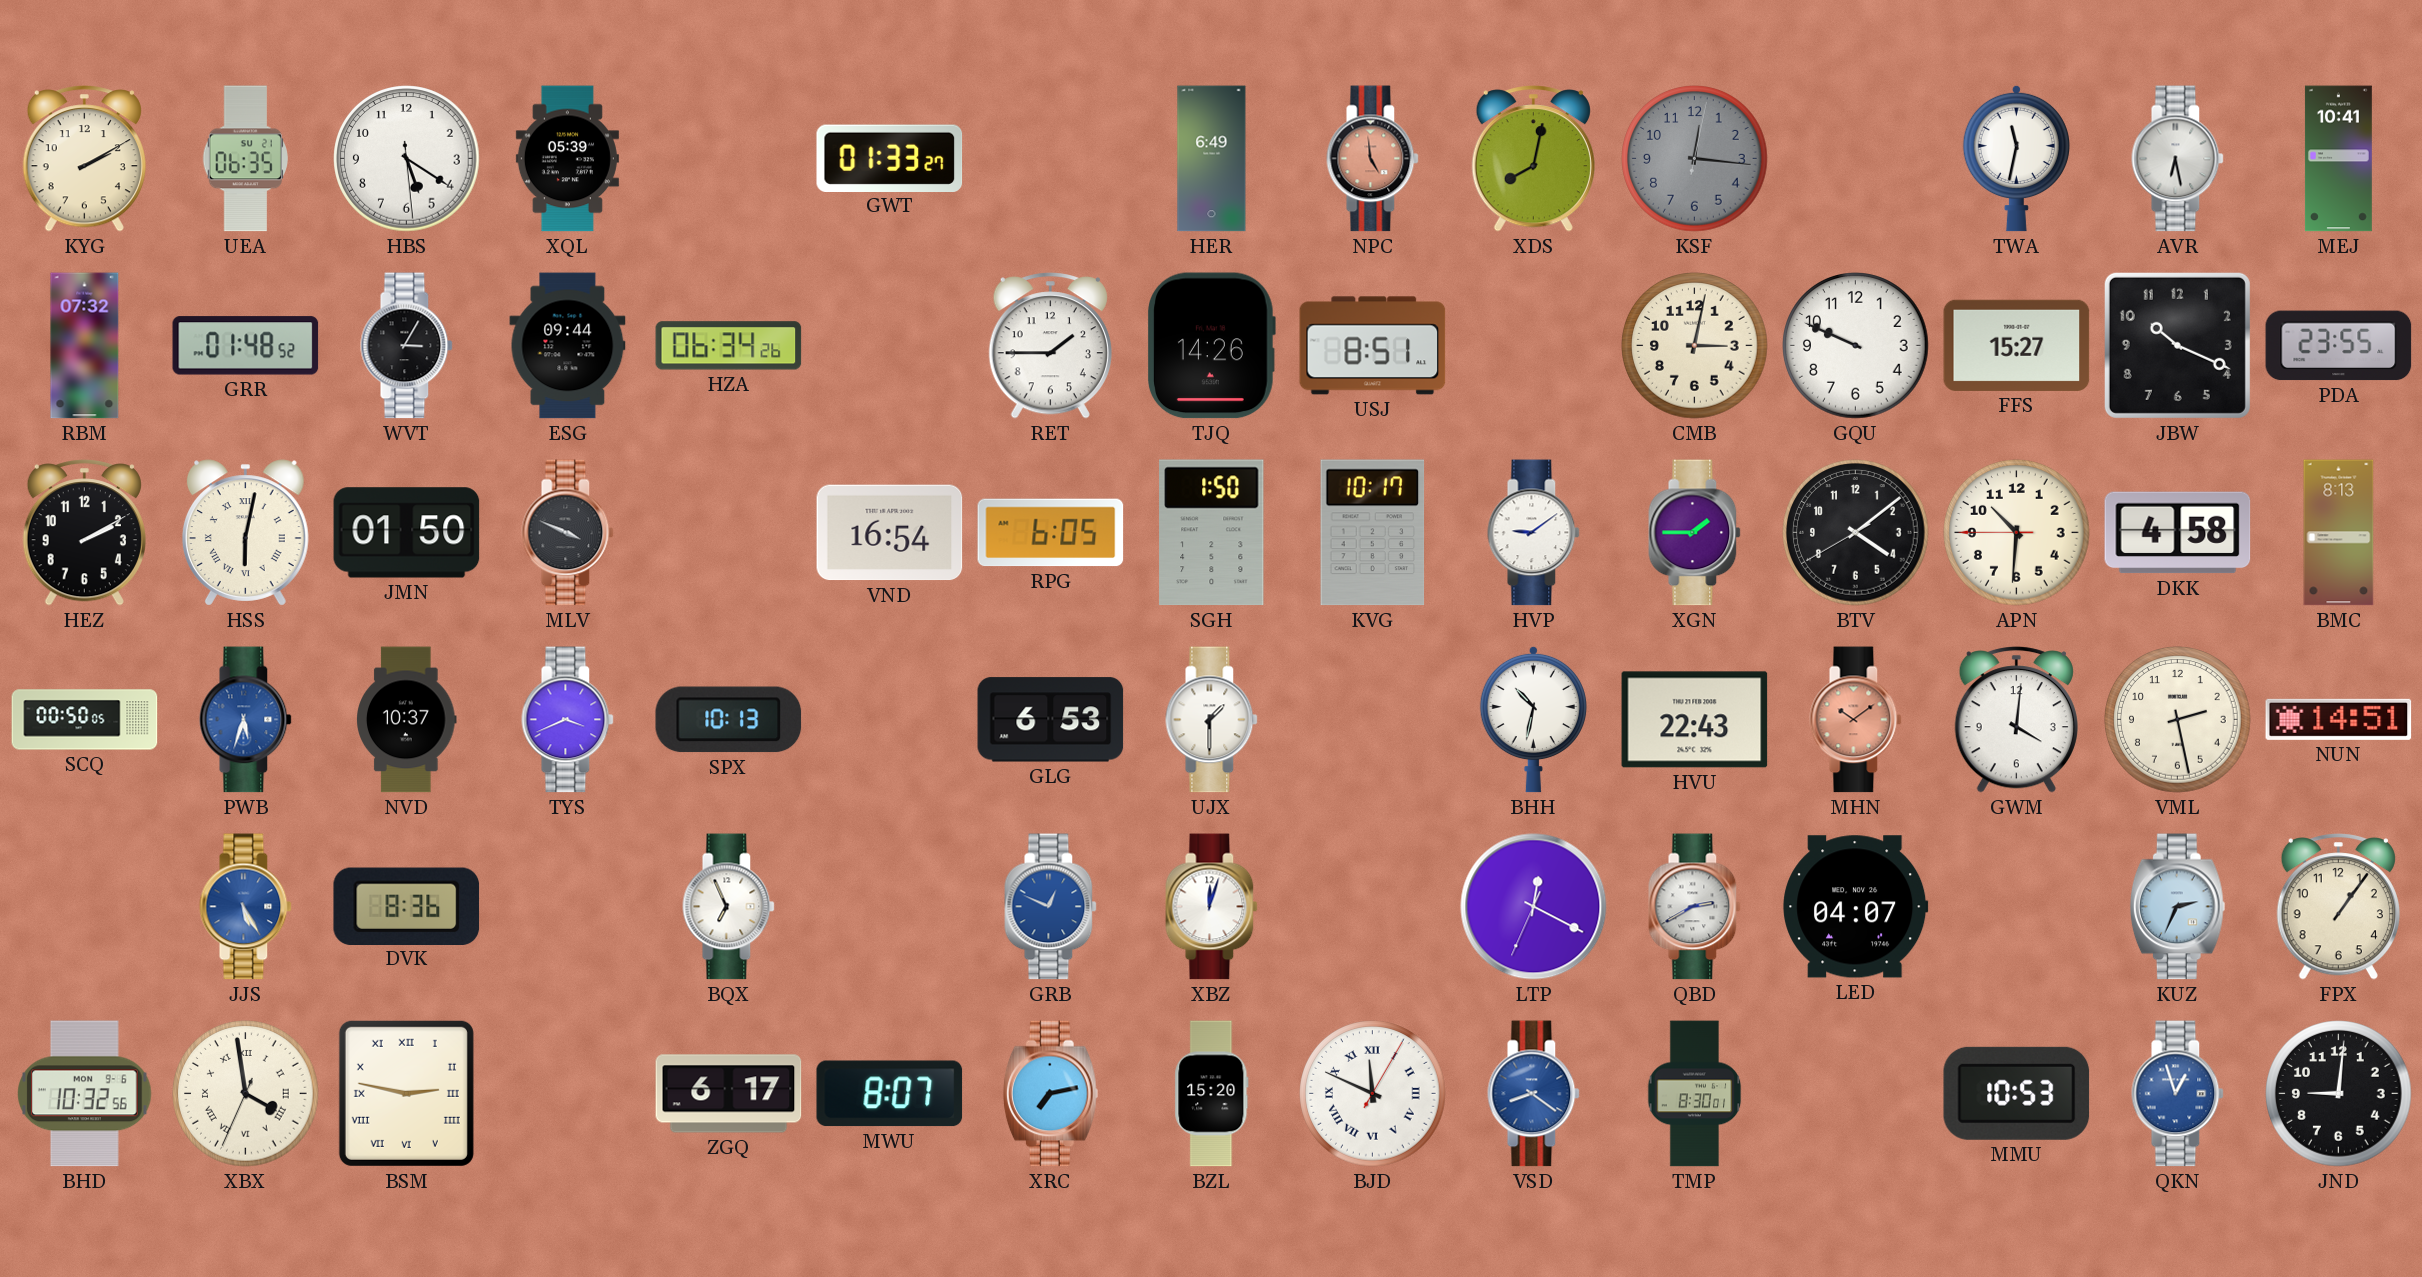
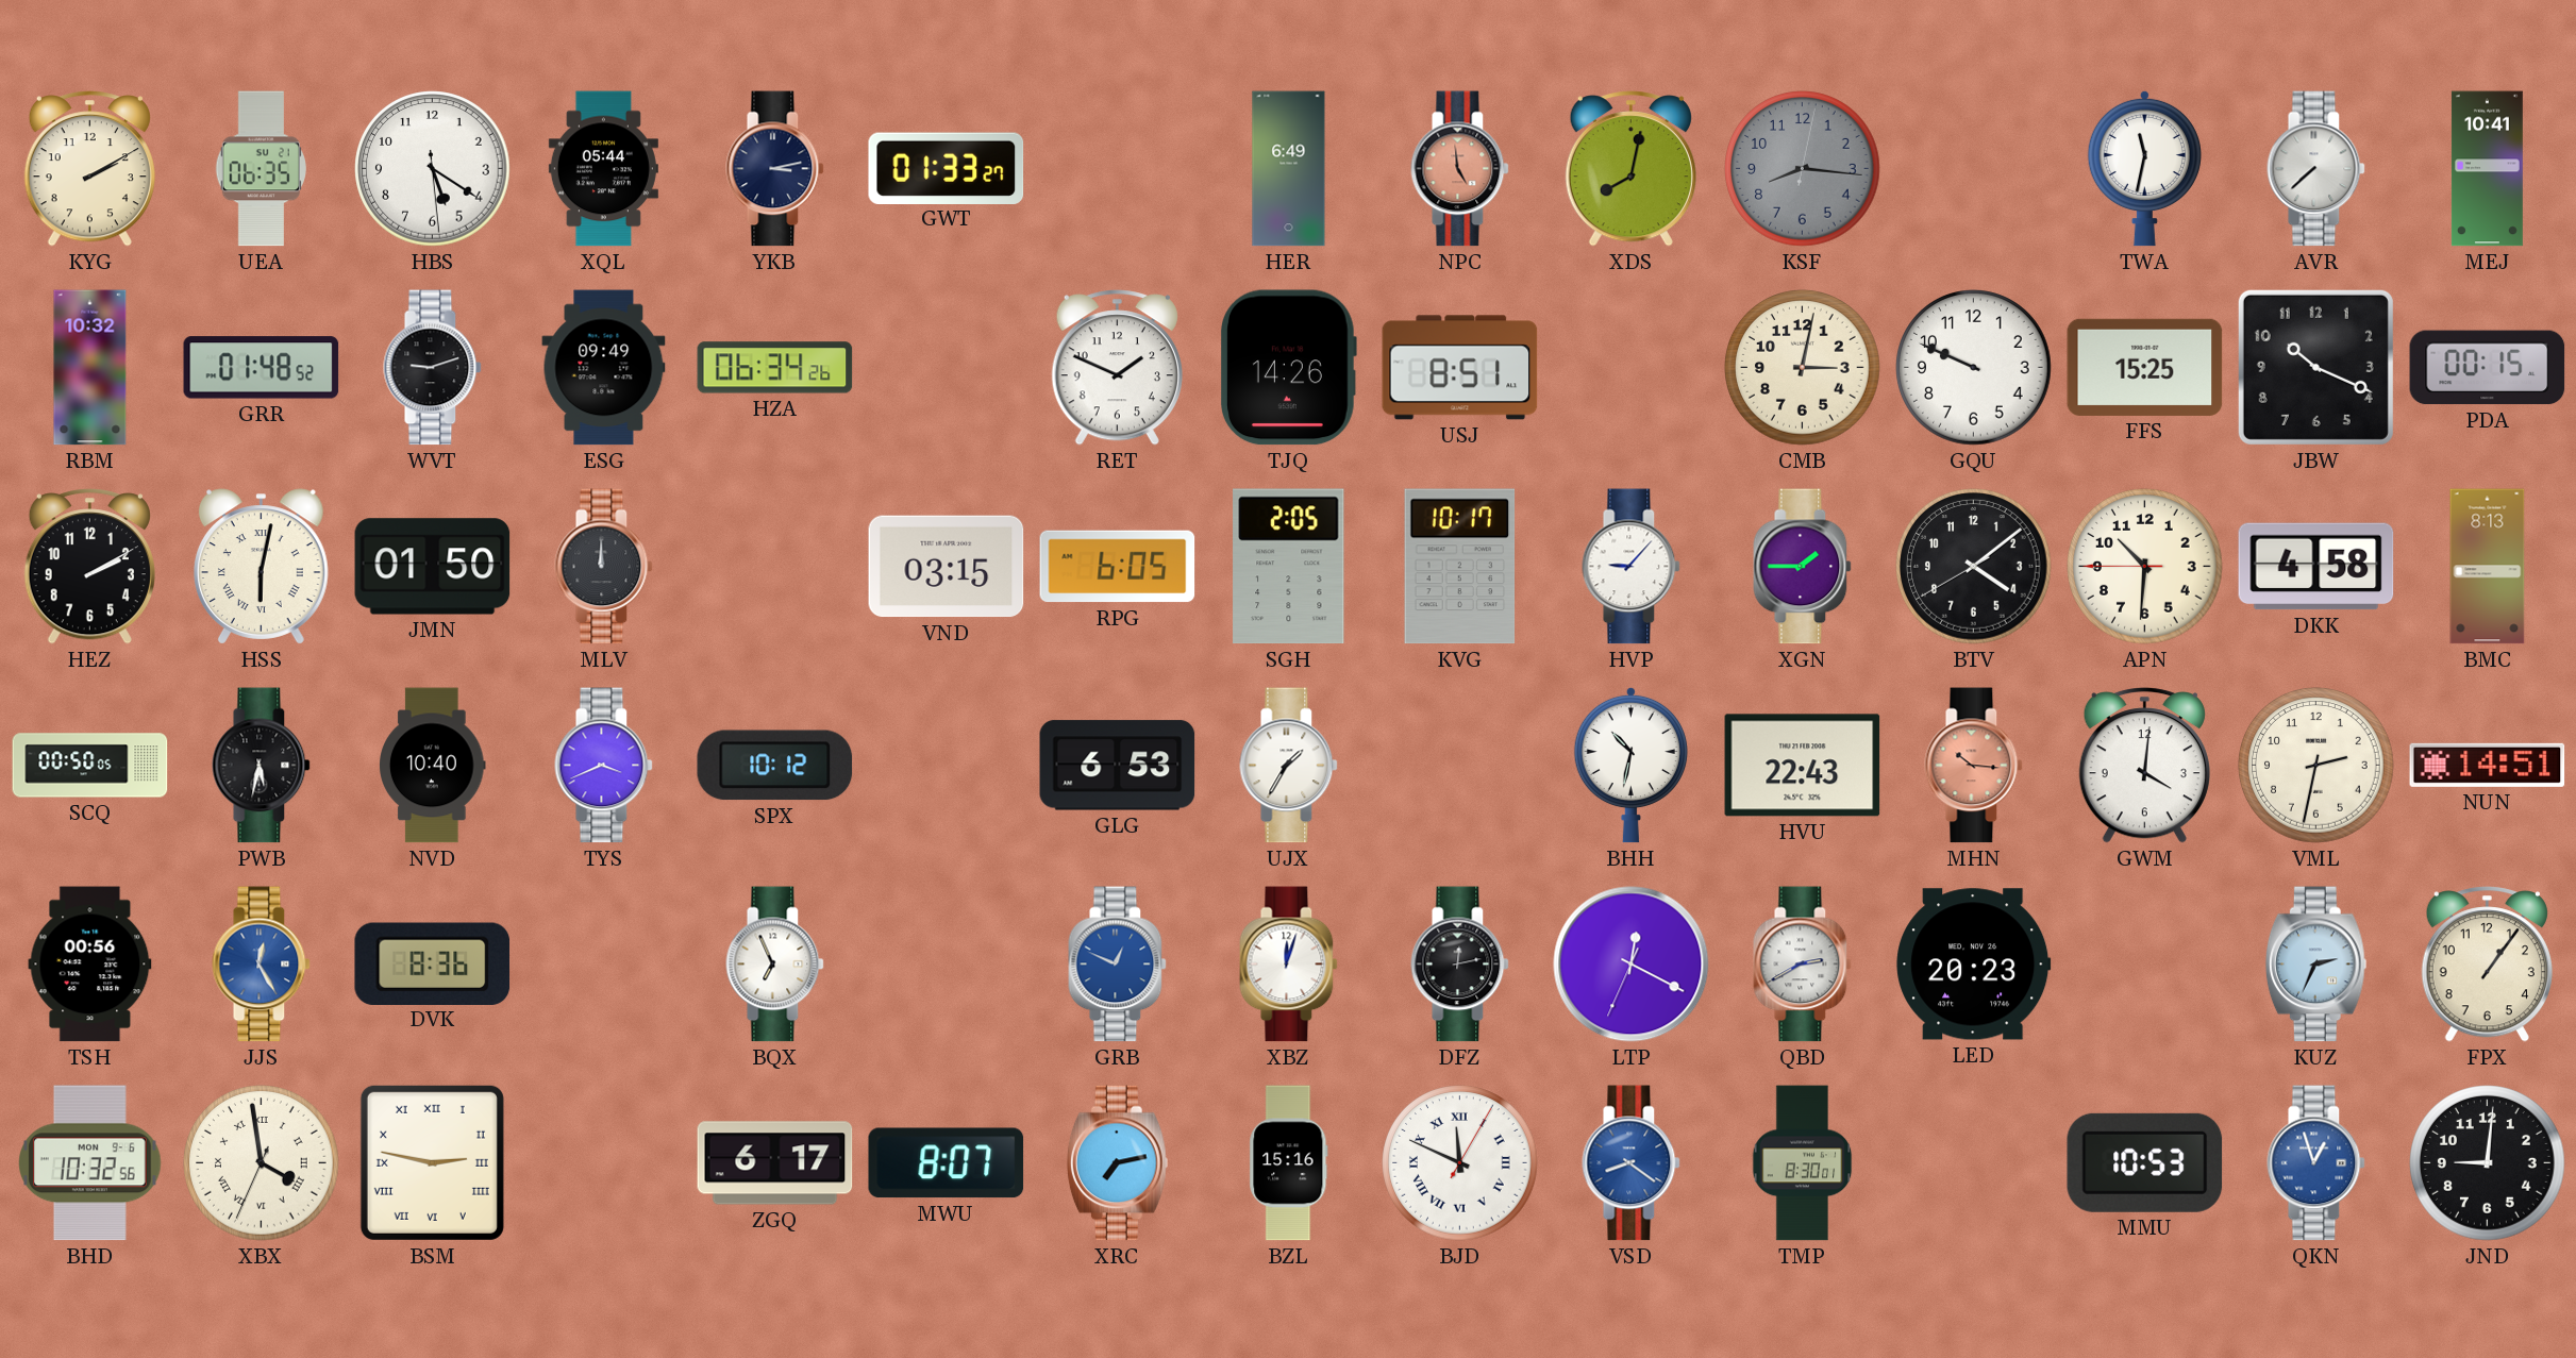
XQL: 05:39 -> 05:44
YKB: none -> 3:13
KSF: 12:16 -> 8:16
AVR: 6:28 -> 7:38
RBM: 07:32 -> 10:32
WVT: 3:05 -> 9:12
ESG: 09:44 -> 09:49
RET: 1:45 -> 1:49
FFS: 15:27 -> 15:25
PDA: 23:55 -> 00:15
MLV: 3:49 -> 12:00
VND: 16:54 -> 03:15
SGH: 1:50 -> 2:05
HVP: 9:09 -> 9:07
PWB: 5:33 -> 5:32
PWB dial: blue -> black
NVD: 10:37 -> 10:40
SPX: 10:13 -> 10:12
UJX: 1:30 -> 1:35
MHN: 10:09 -> 10:16
VML: 2:28 -> 2:32
TSH: none -> 00:56
JJS: 5:25 -> 12:25
DFZ: none -> 12:13
LED: 04:07 -> 20:23
BZL: 15:20 -> 15:16
